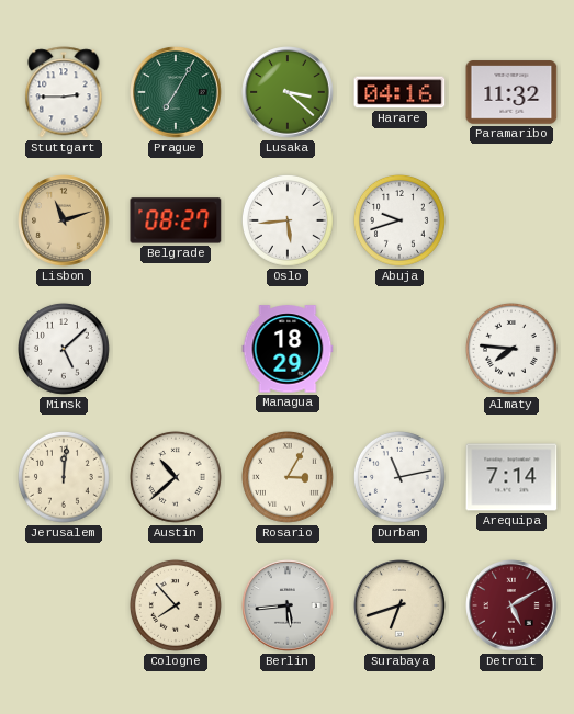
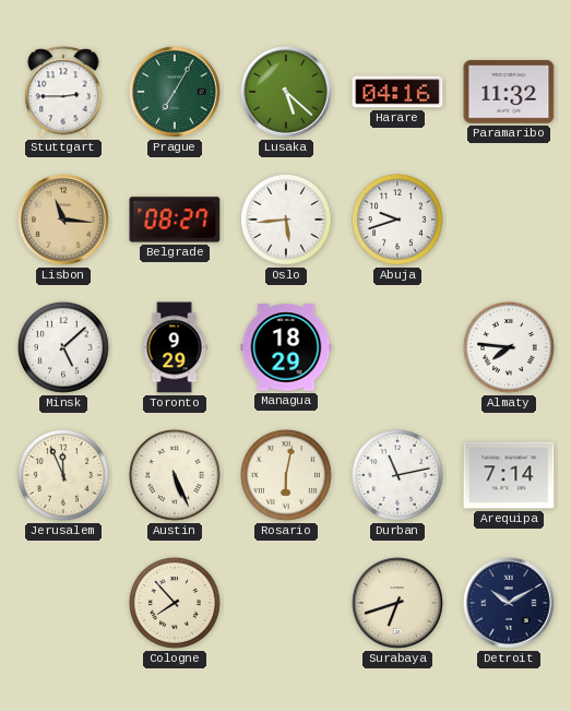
Lusaka: 3:22 -> 5:22
Lisbon: 11:12 -> 11:16
Toronto: none -> 9:29
Jerusalem: 12:01 -> 11:56
Austin: 10:38 -> 5:26
Rosario: 3:05 -> 6:02
Berlin: 5:44 -> none
Detroit: 5:10 -> 10:10
Detroit dial: burgundy -> navy
